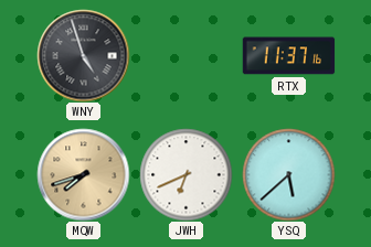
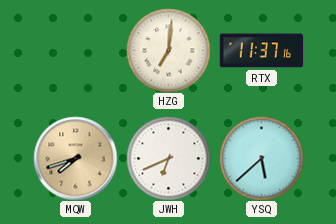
WNY: 4:57 -> none
HZG: none -> 7:01
